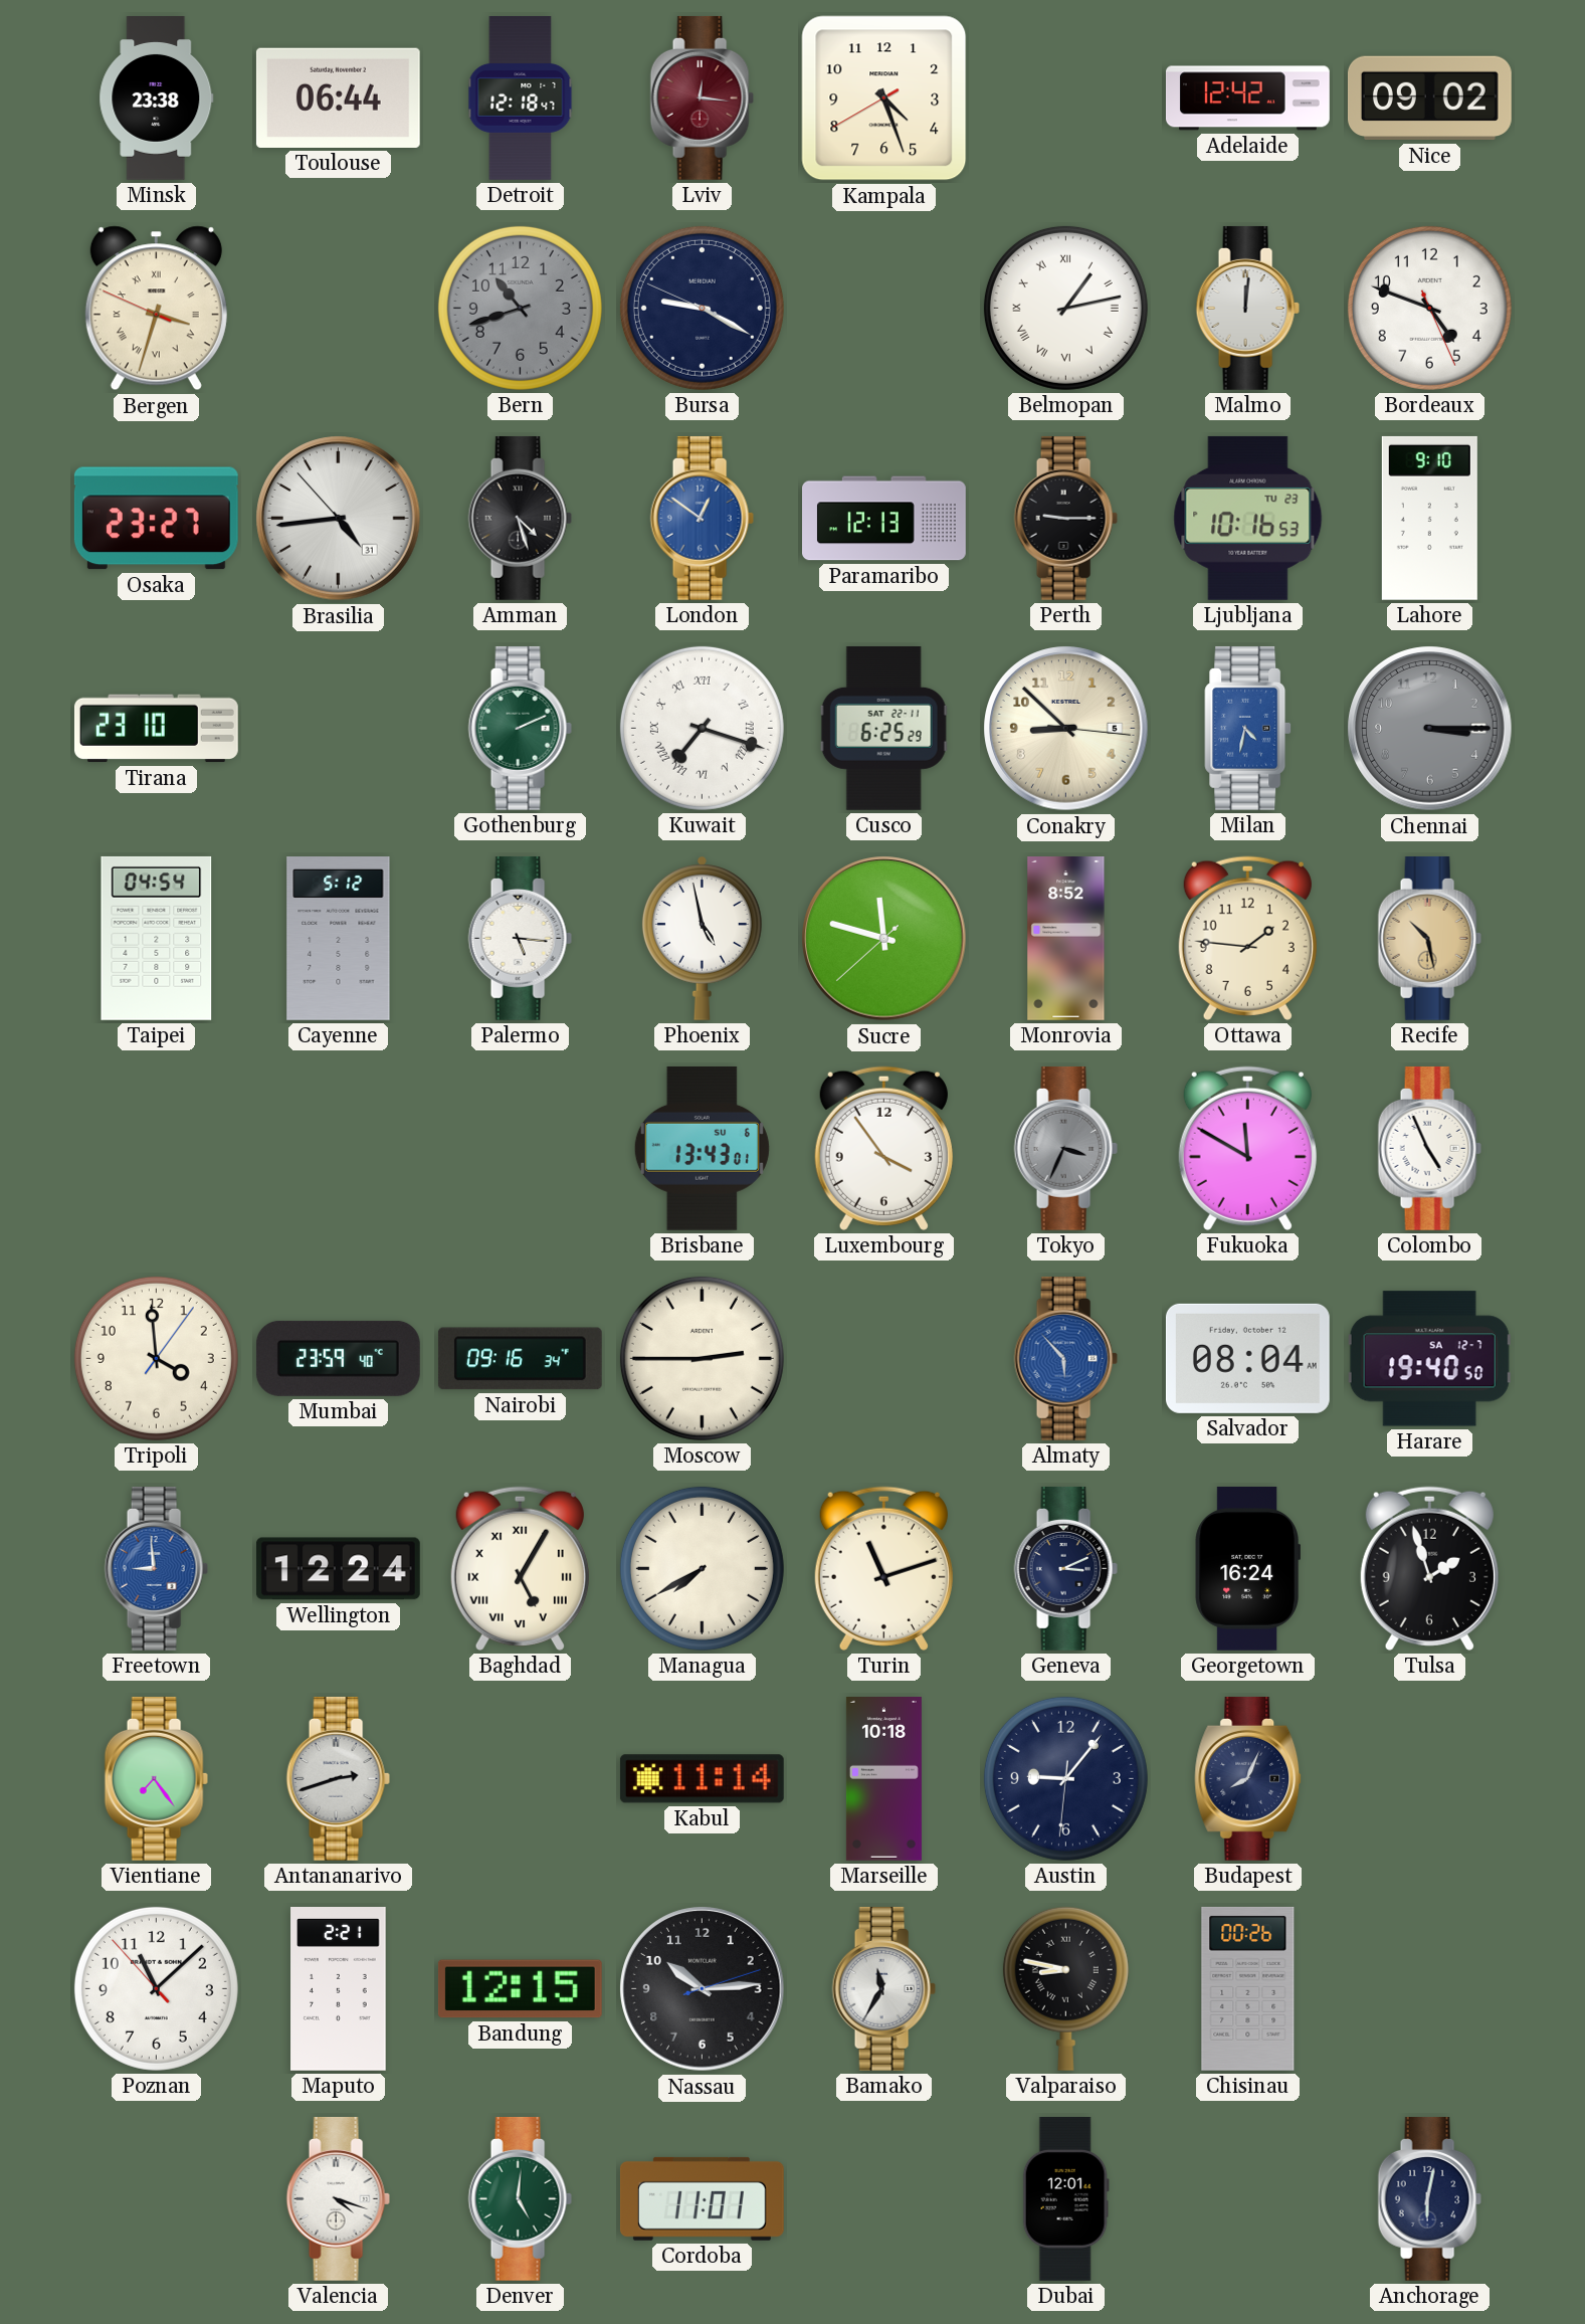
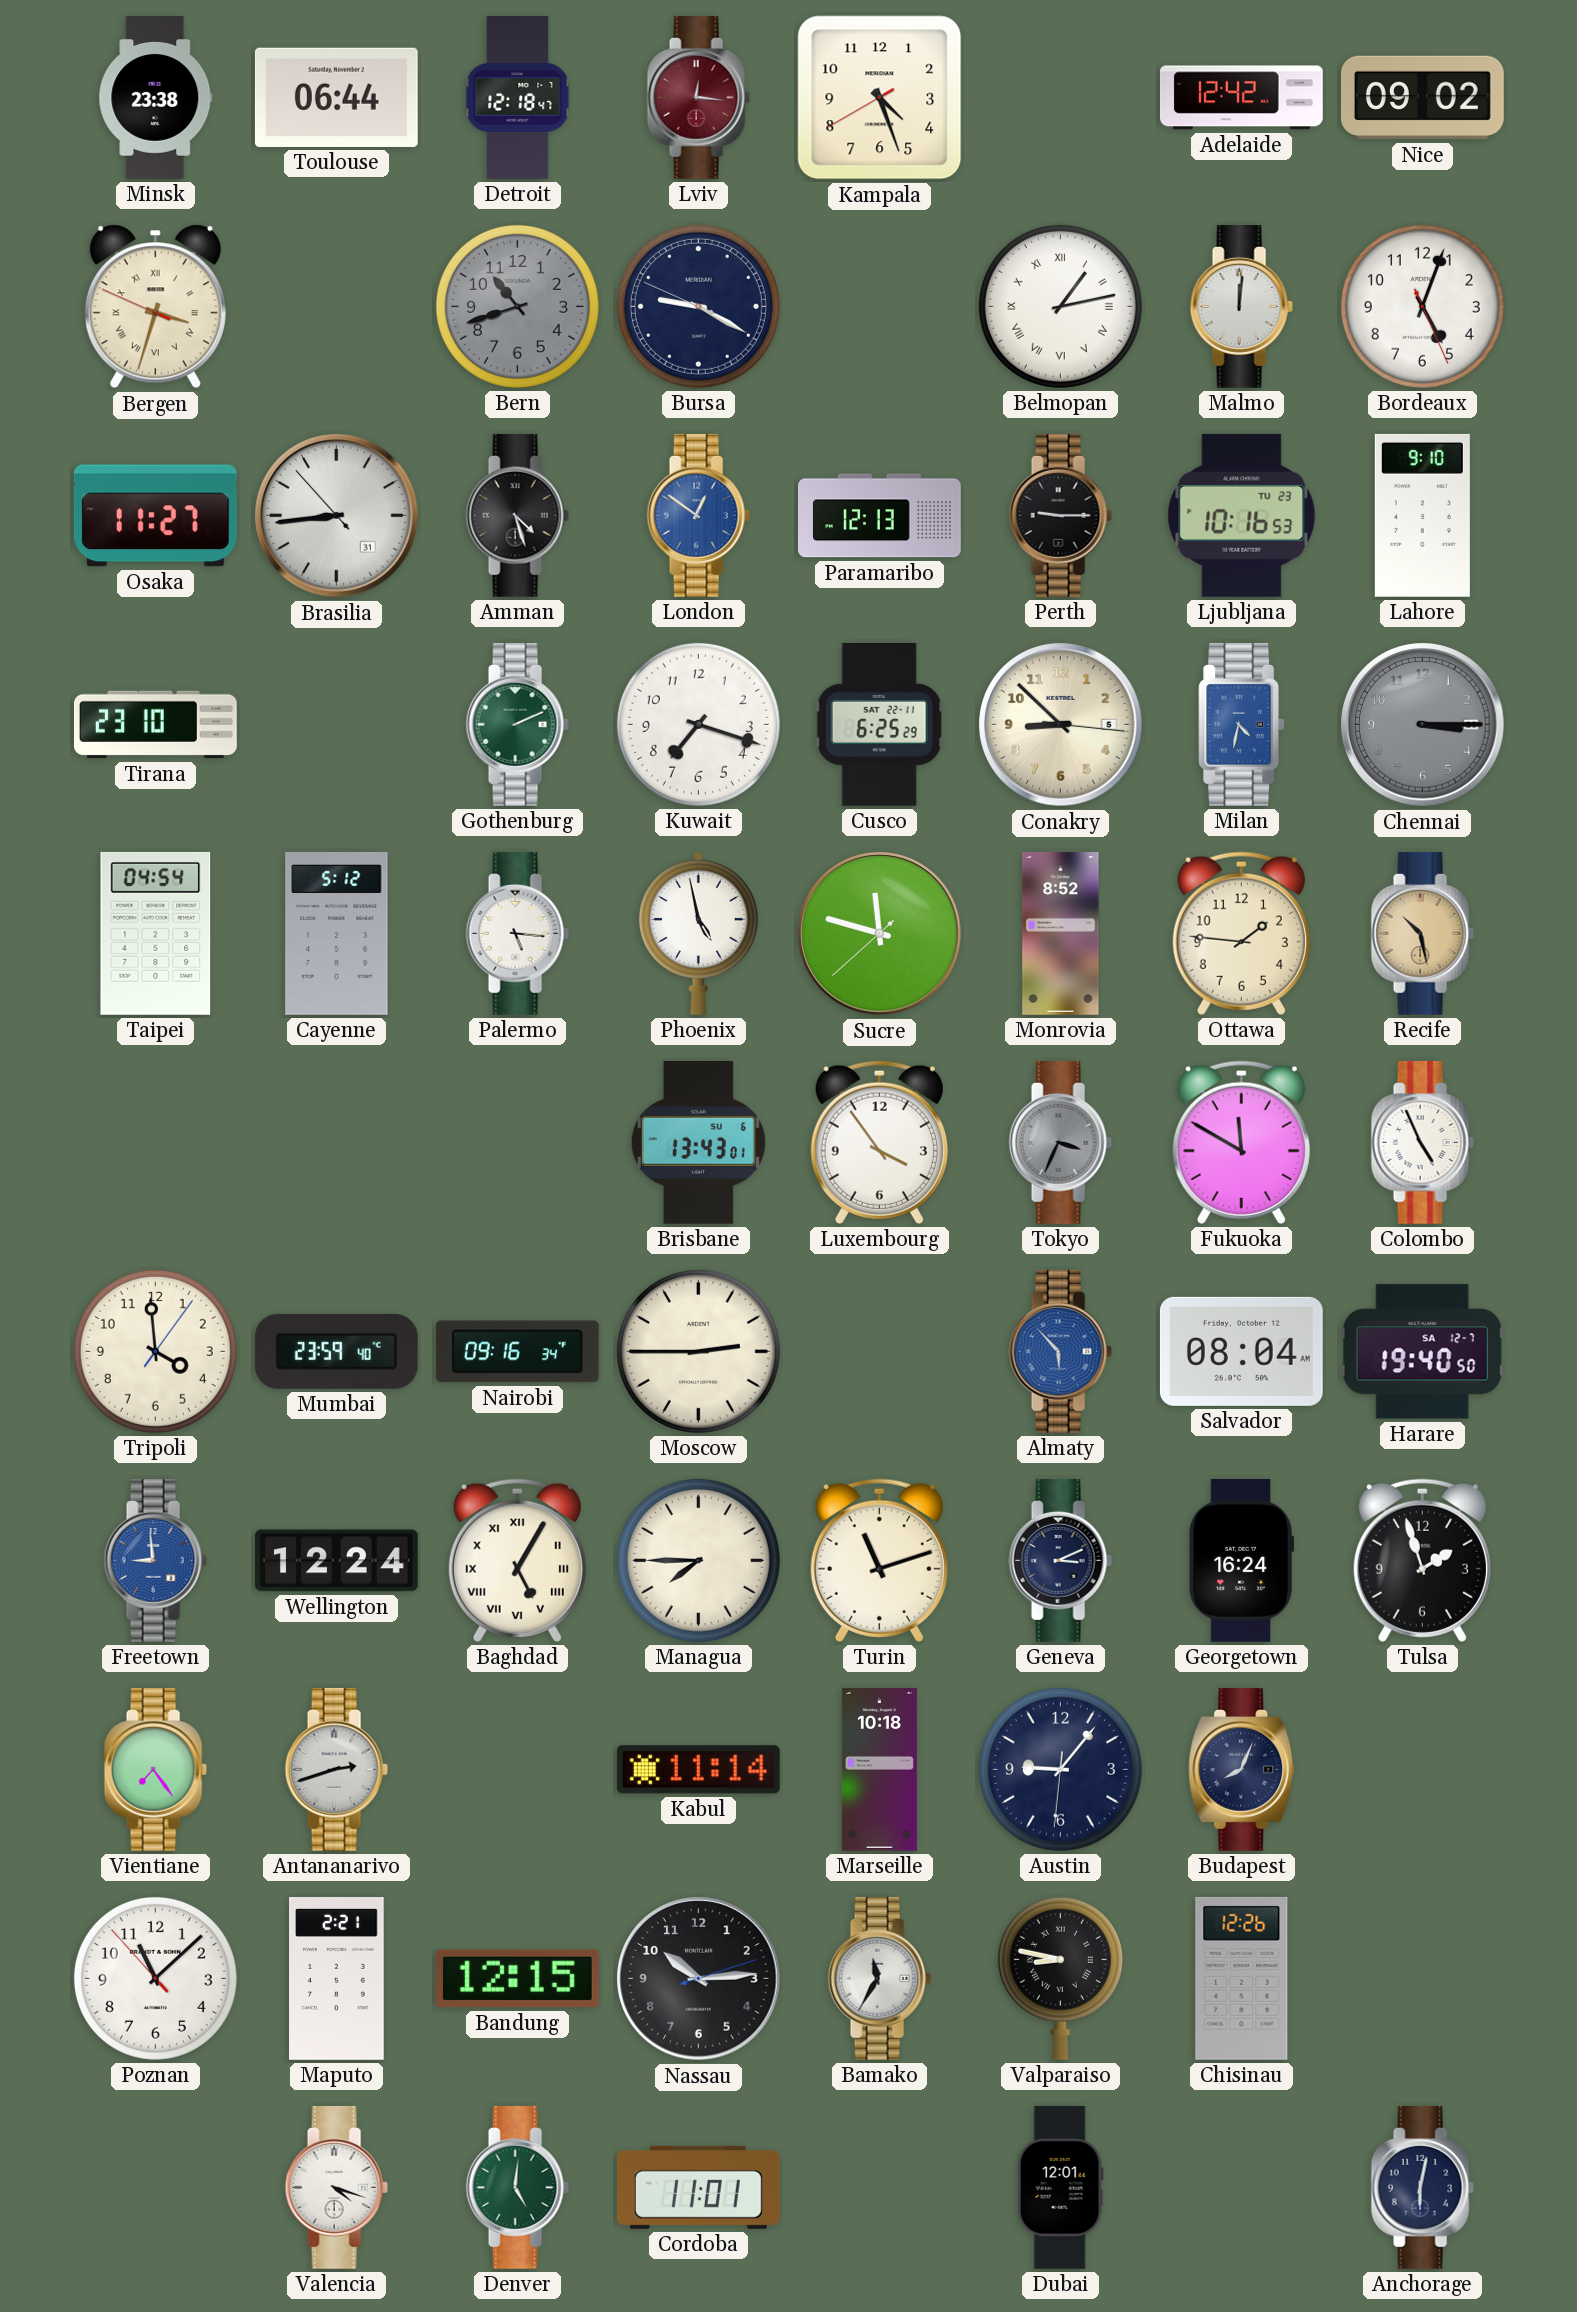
Bordeaux: 4:48 -> 5:03
Osaka: 23:27 -> 11:27
Brasilia: 4:43 -> 8:43
Kuwait numerals: Roman -> Arabic
Managua: 7:40 -> 7:45
Chisinau: 00:26 -> 12:26
